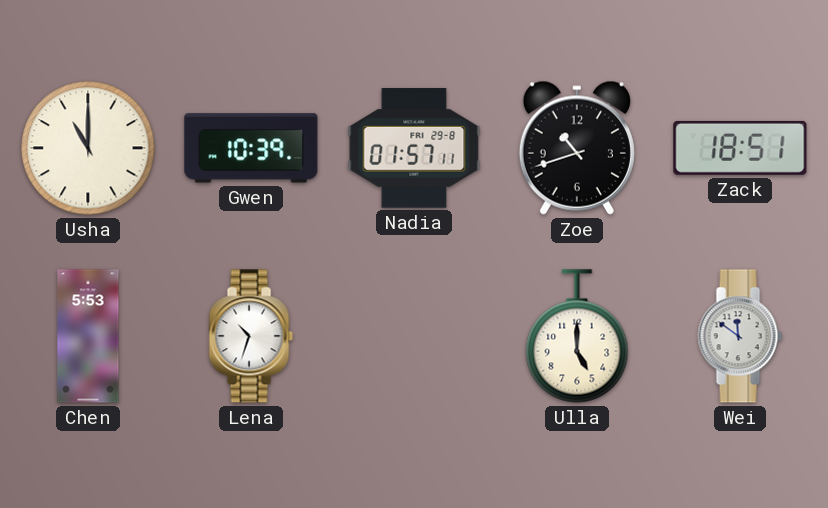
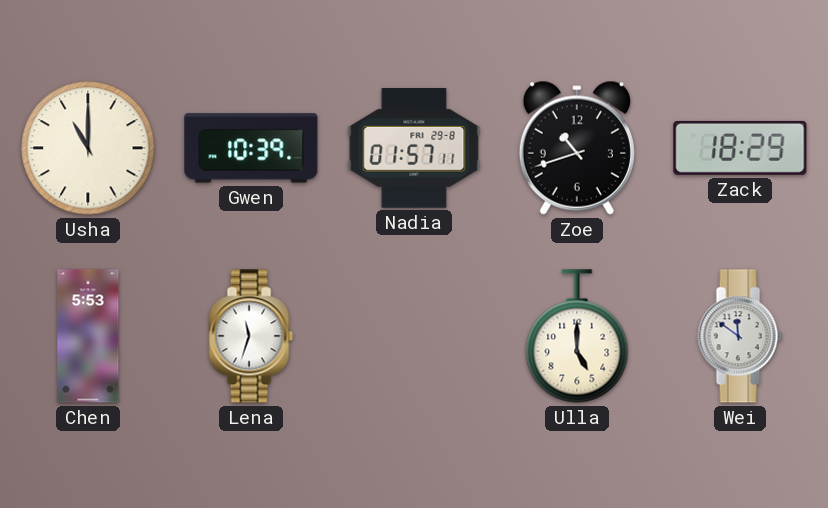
Zack: 18:51 -> 18:29
Lena: 10:33 -> 11:33
